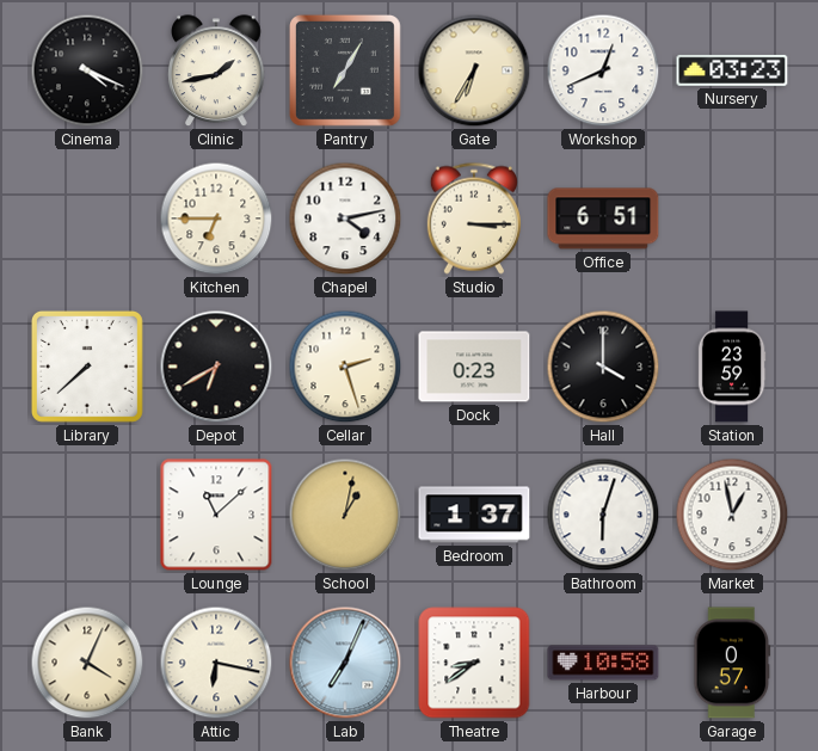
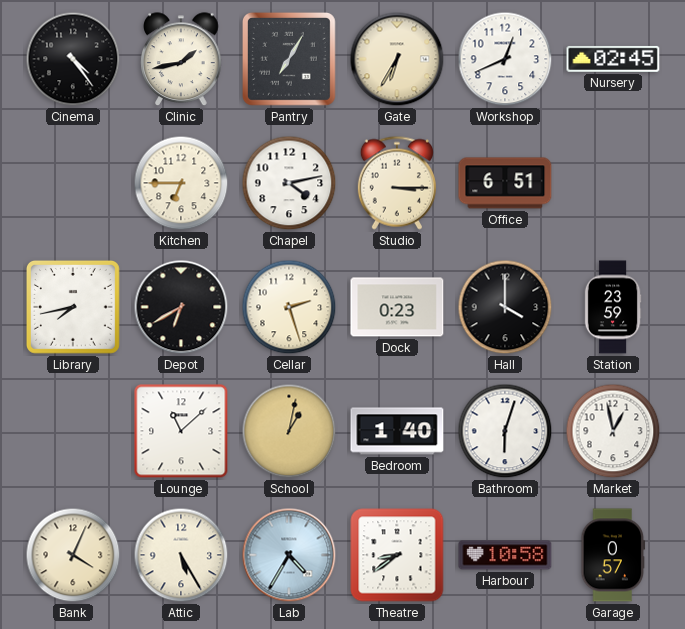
Cinema: 4:19 -> 4:24
Nursery: 03:23 -> 02:45
Library: 7:38 -> 7:43
Bedroom: 1:37 -> 1:40
Attic: 6:17 -> 5:25
Lab: 7:04 -> 4:35
